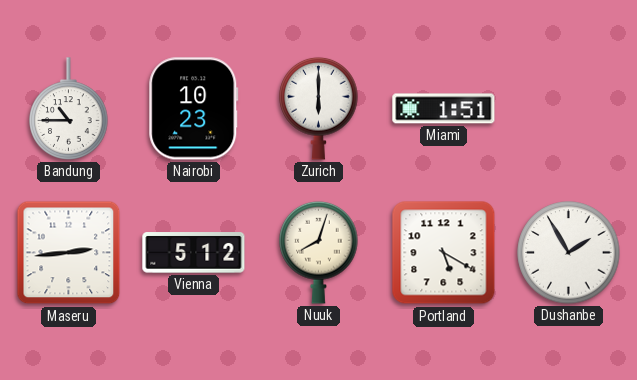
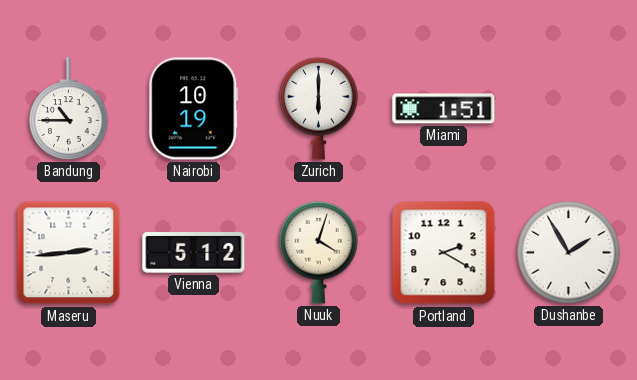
Nairobi: 10:23 -> 10:19
Nuuk: 8:03 -> 4:03
Portland: 5:20 -> 2:20
